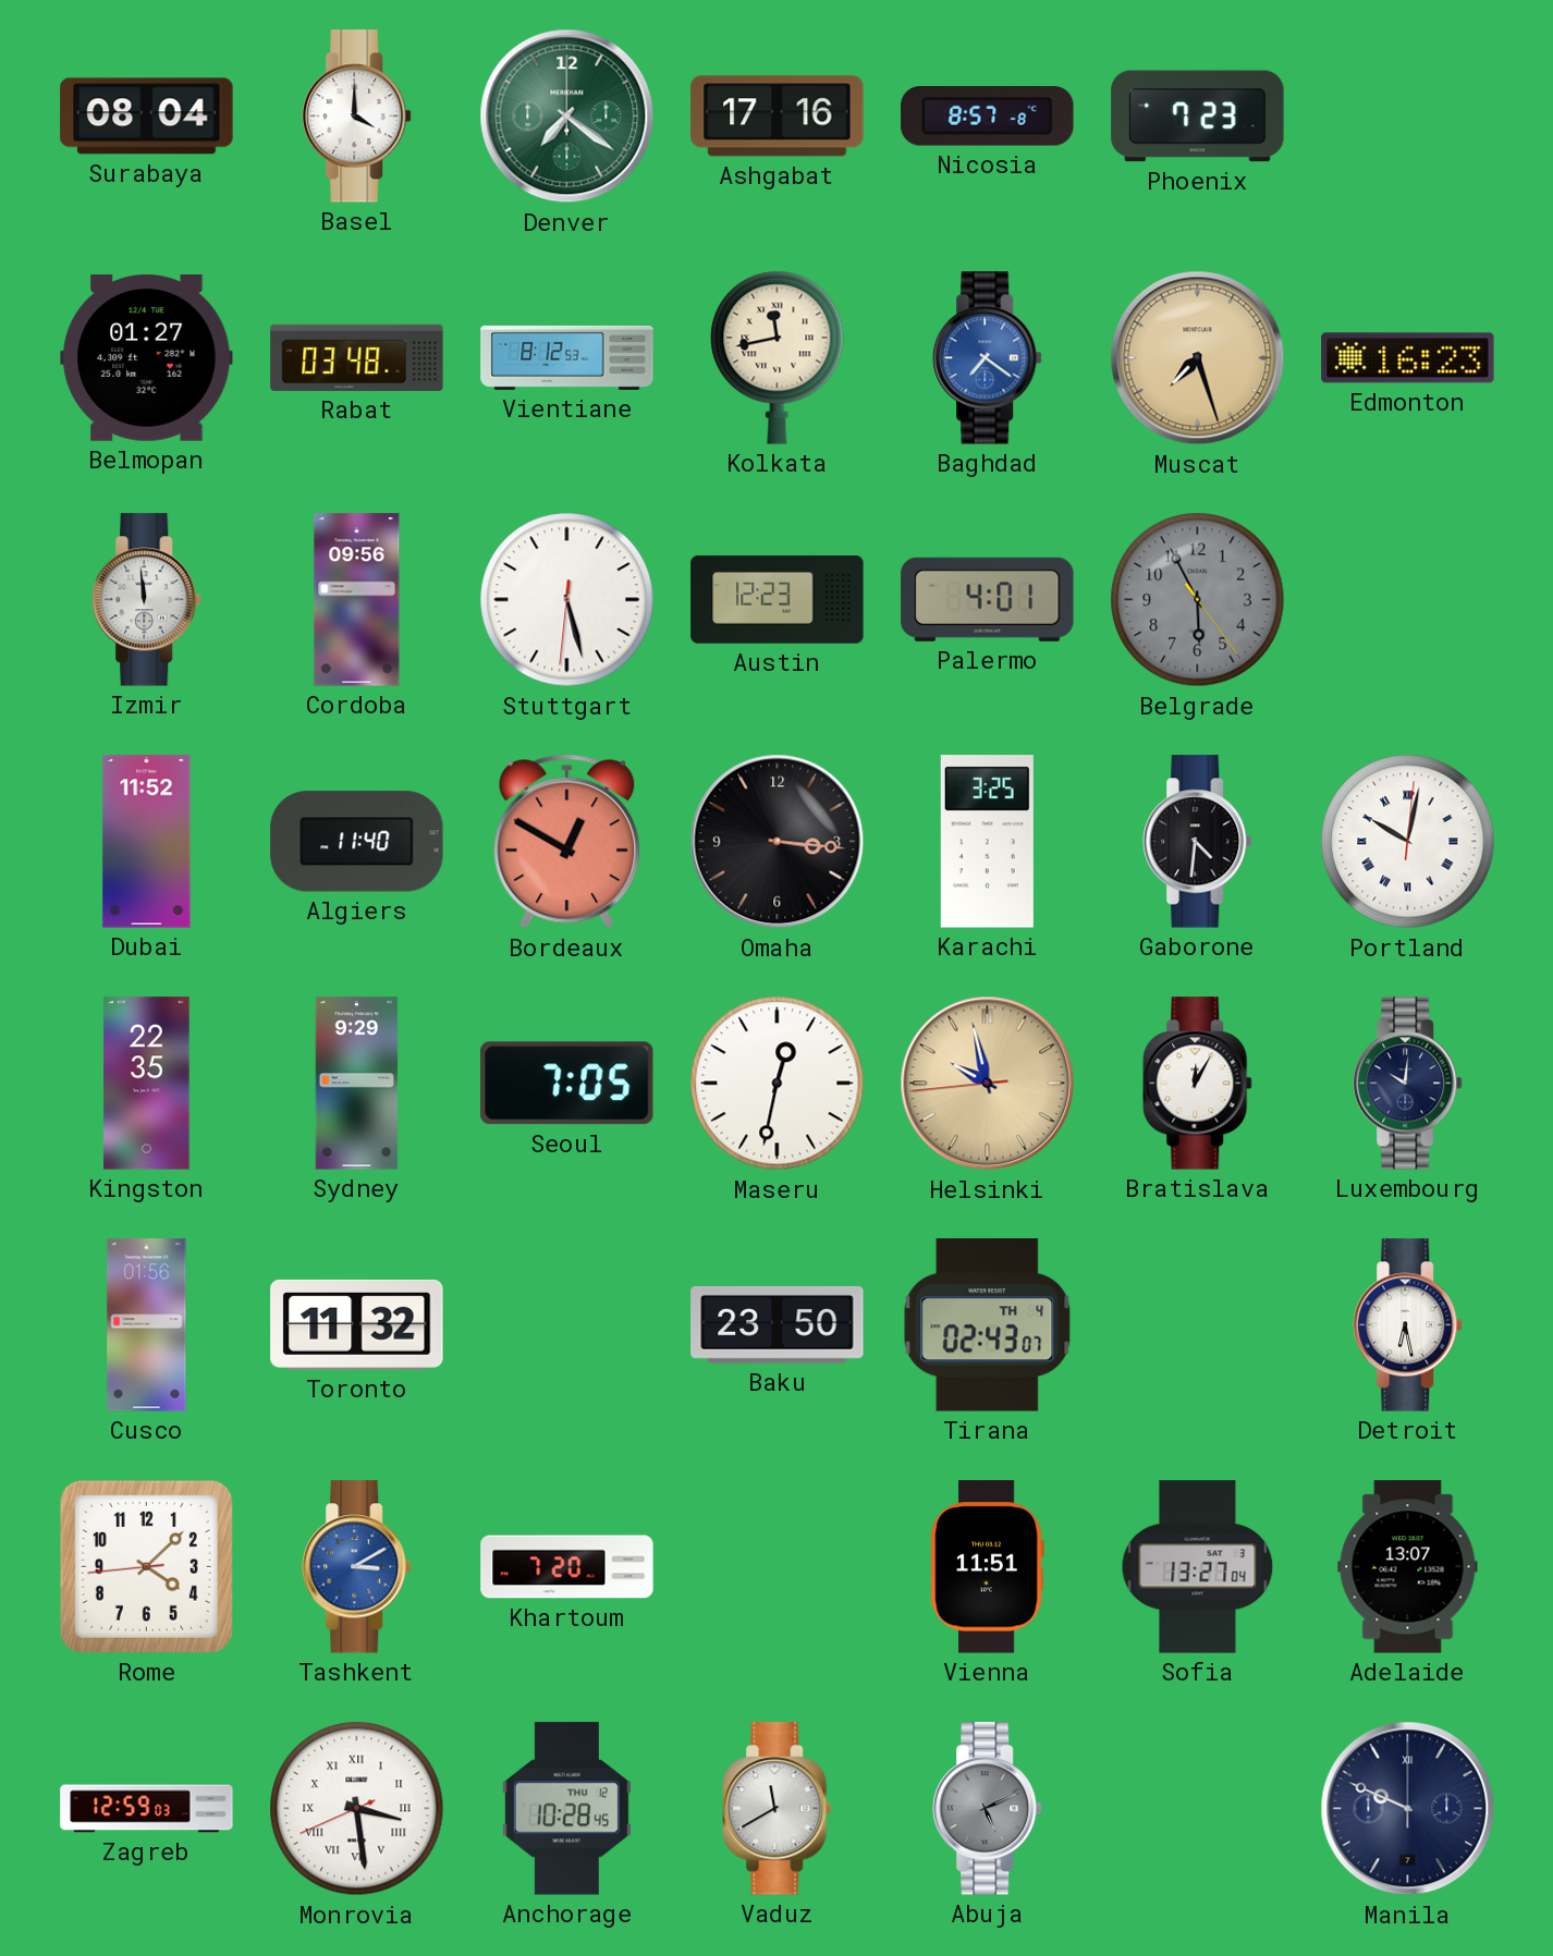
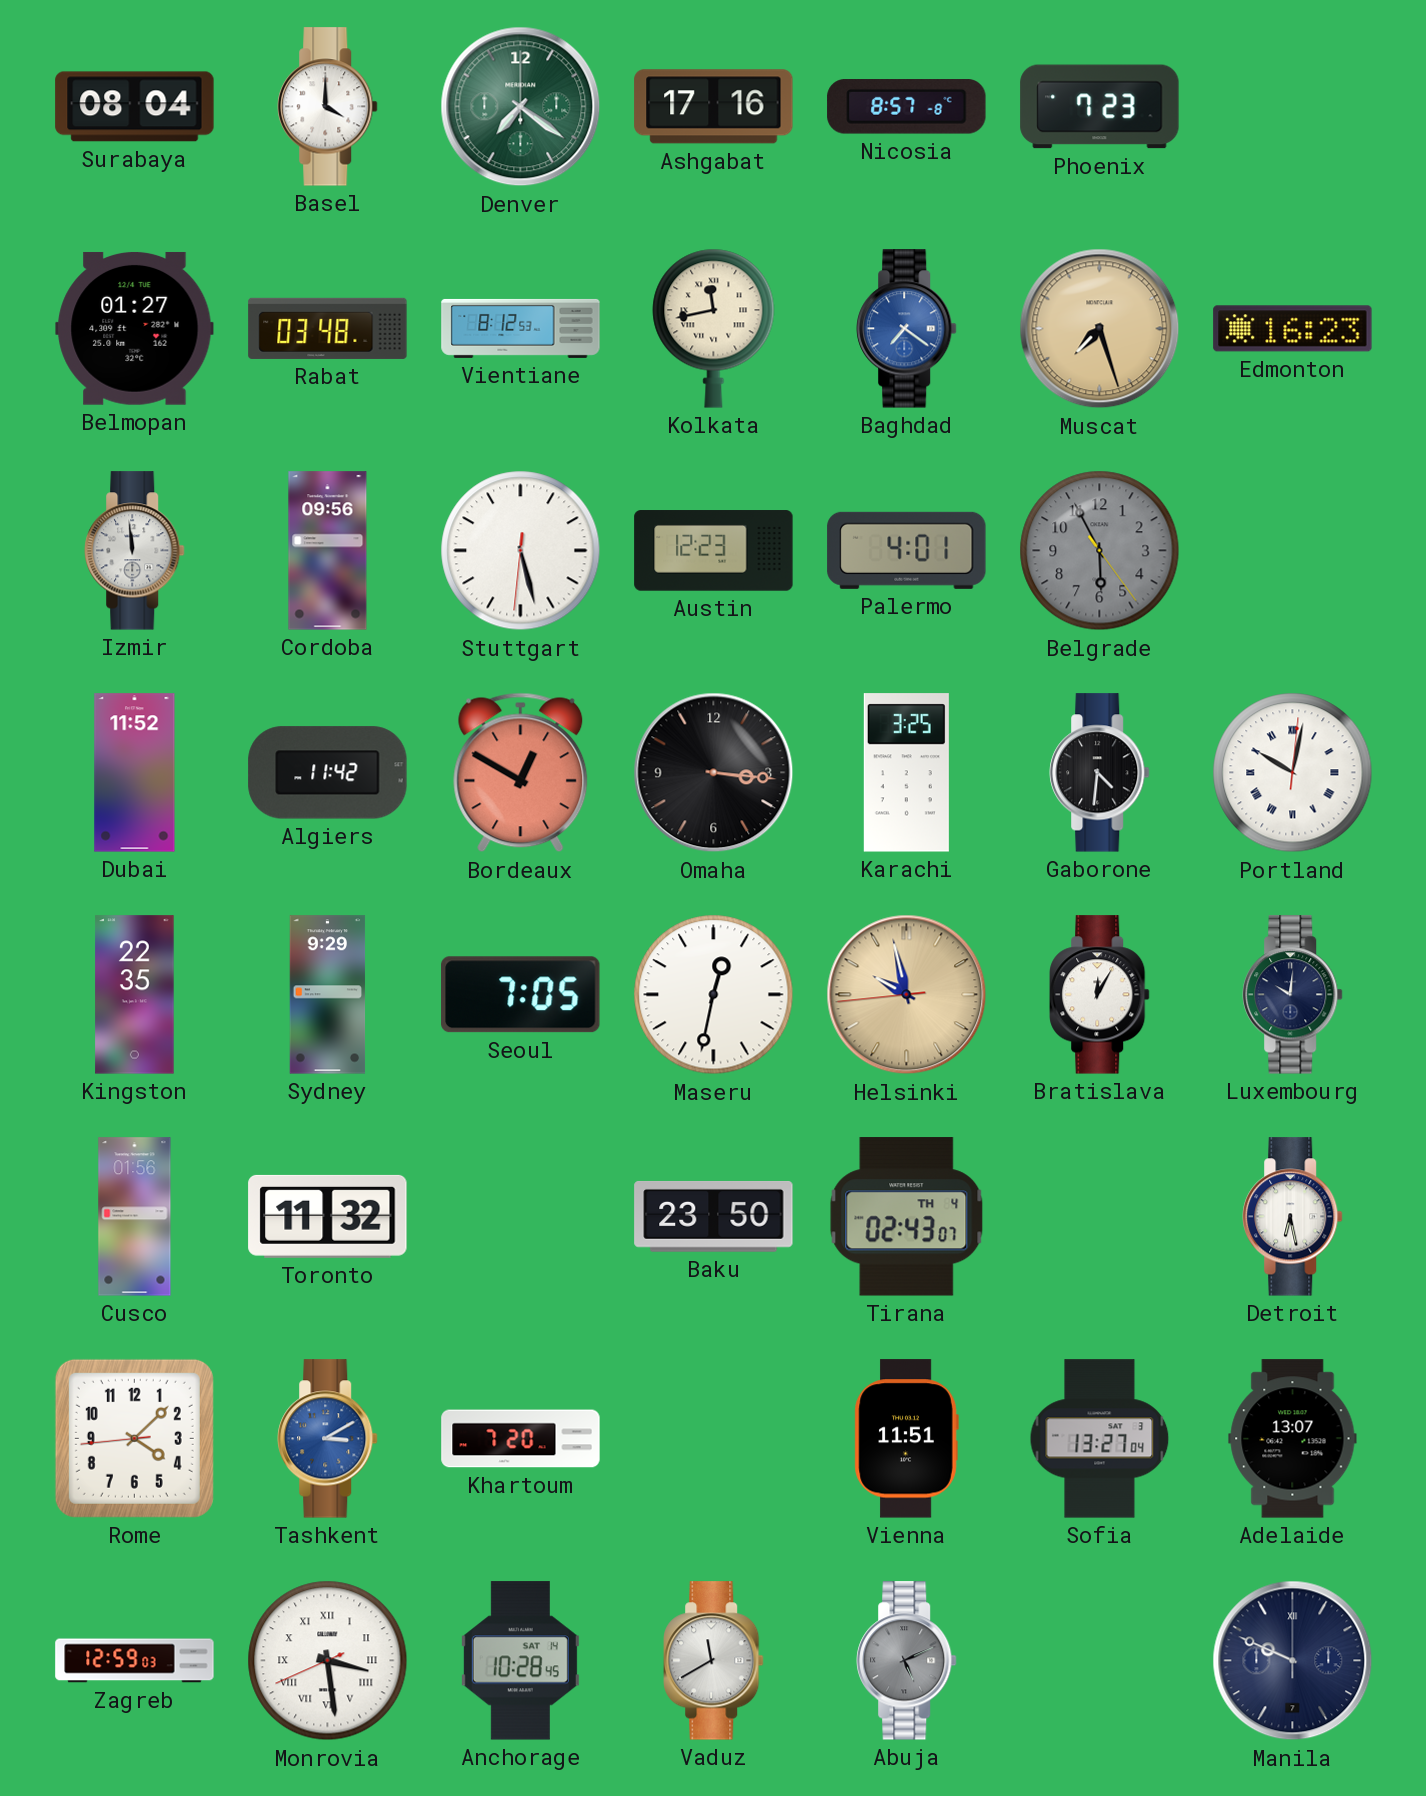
Algiers: 11:40 -> 11:42
Anchorage date: THU 12 -> SAT 14
